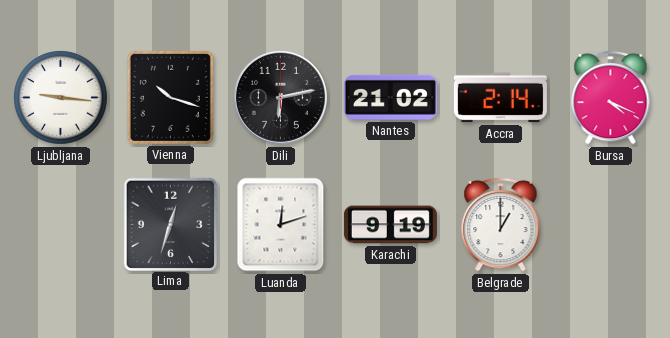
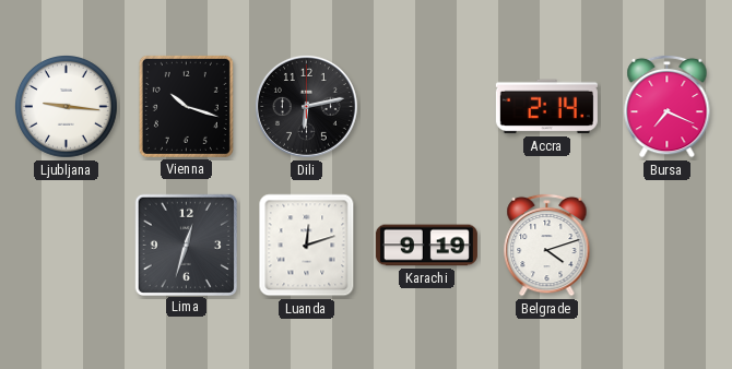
Nantes: 21:02 -> none
Bursa: 4:19 -> 7:19
Belgrade: 1:00 -> 4:12
